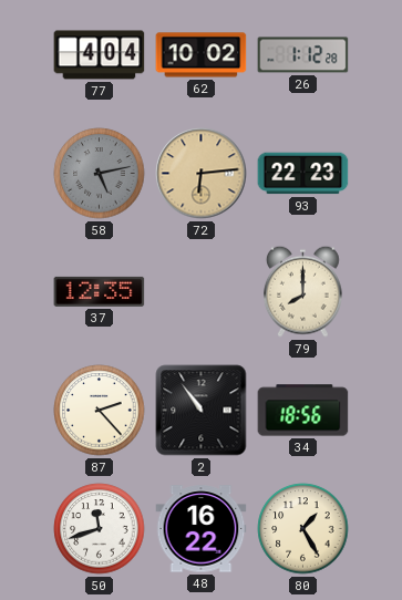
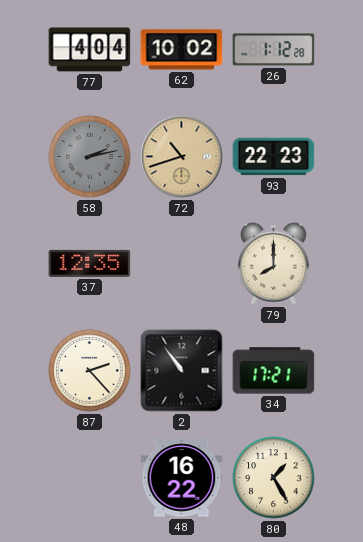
58: 5:13 -> 2:13
72: 6:14 -> 10:42
34: 18:56 -> 17:21
50: 11:42 -> none
